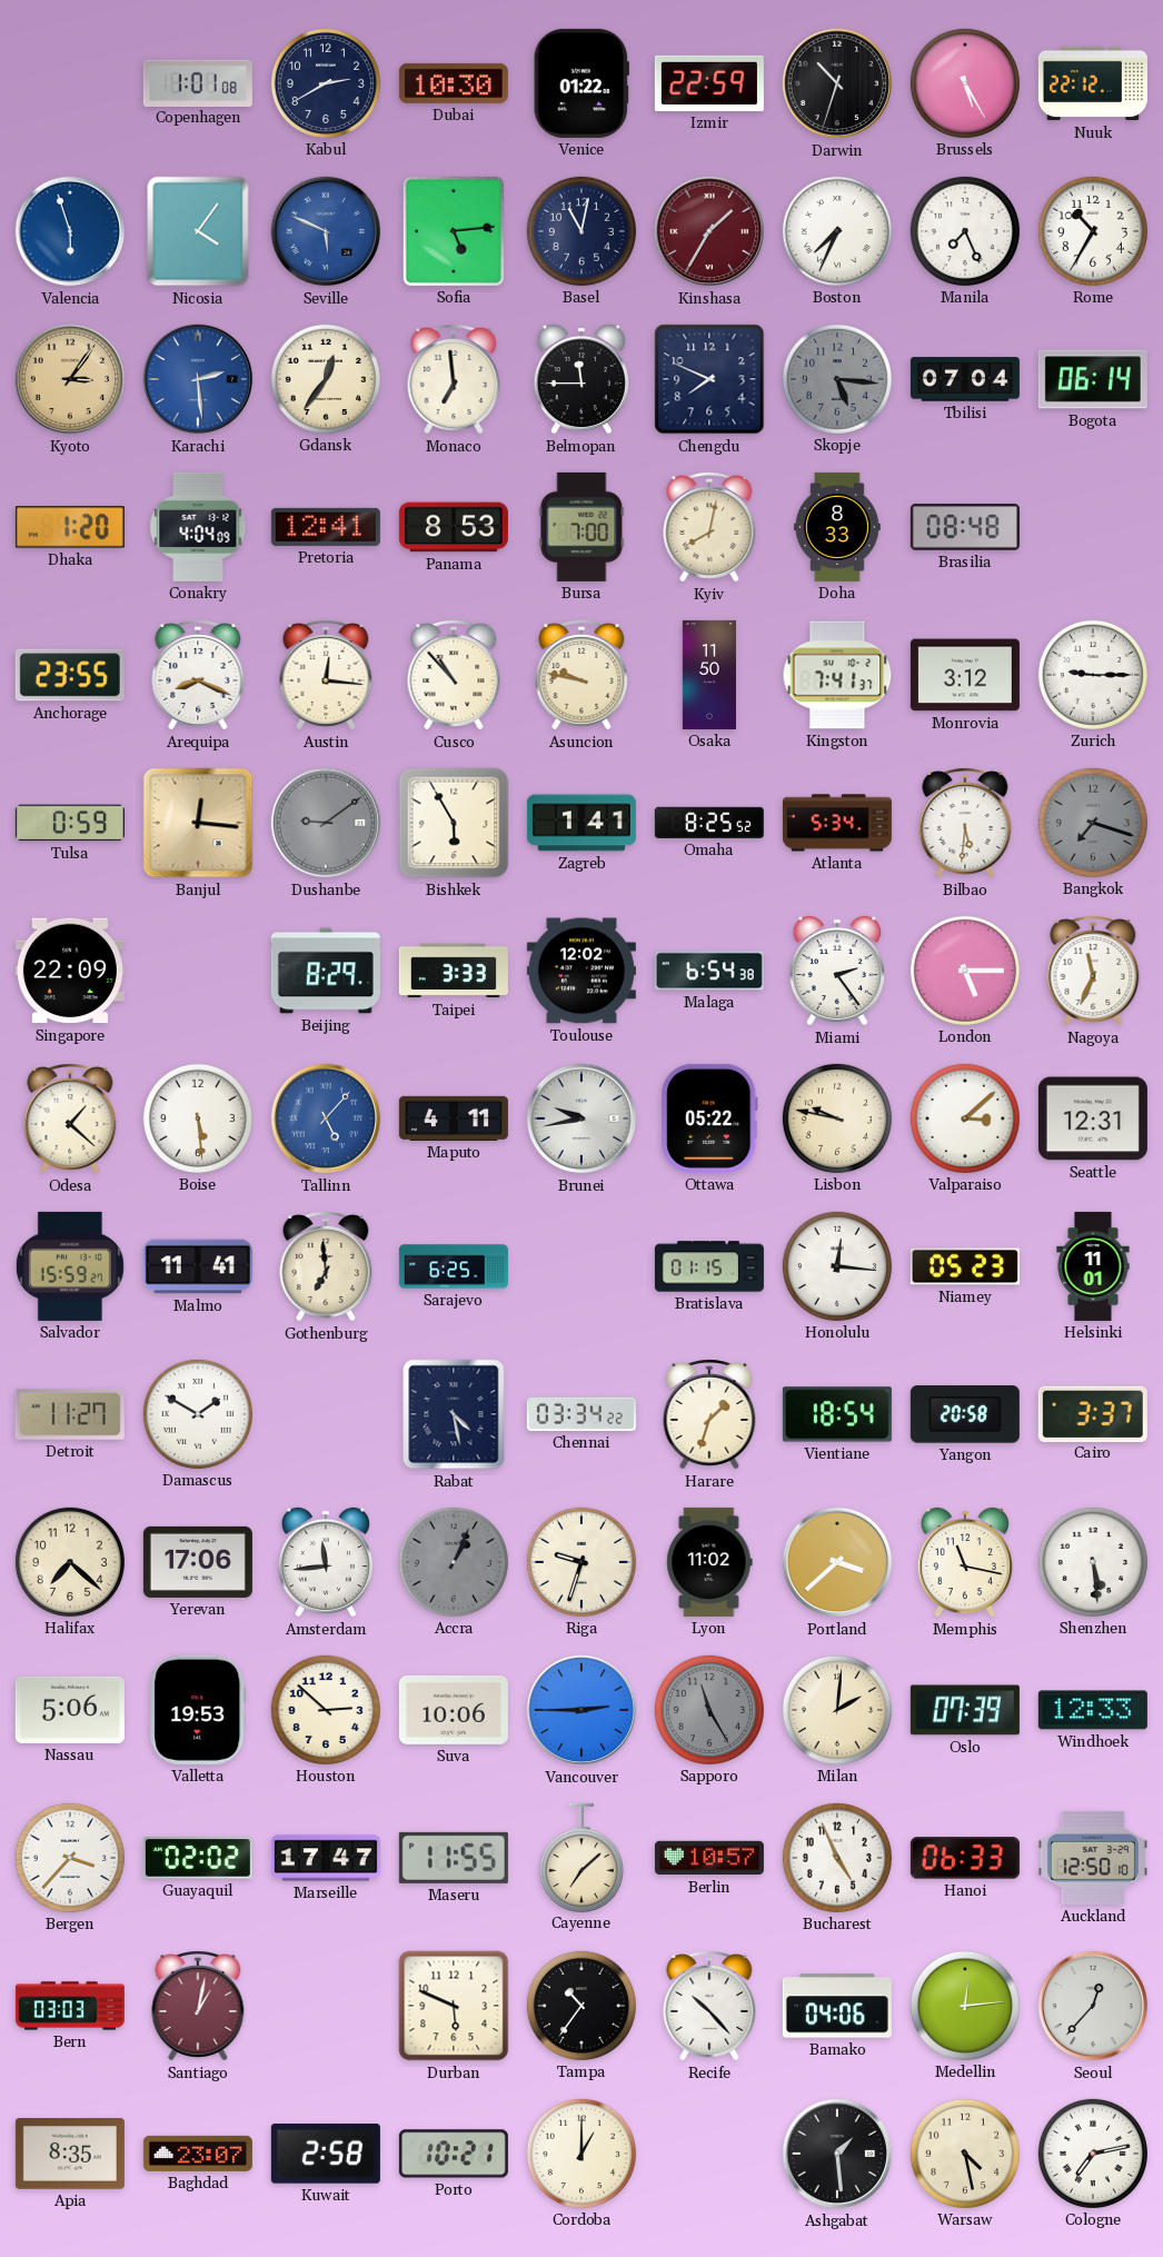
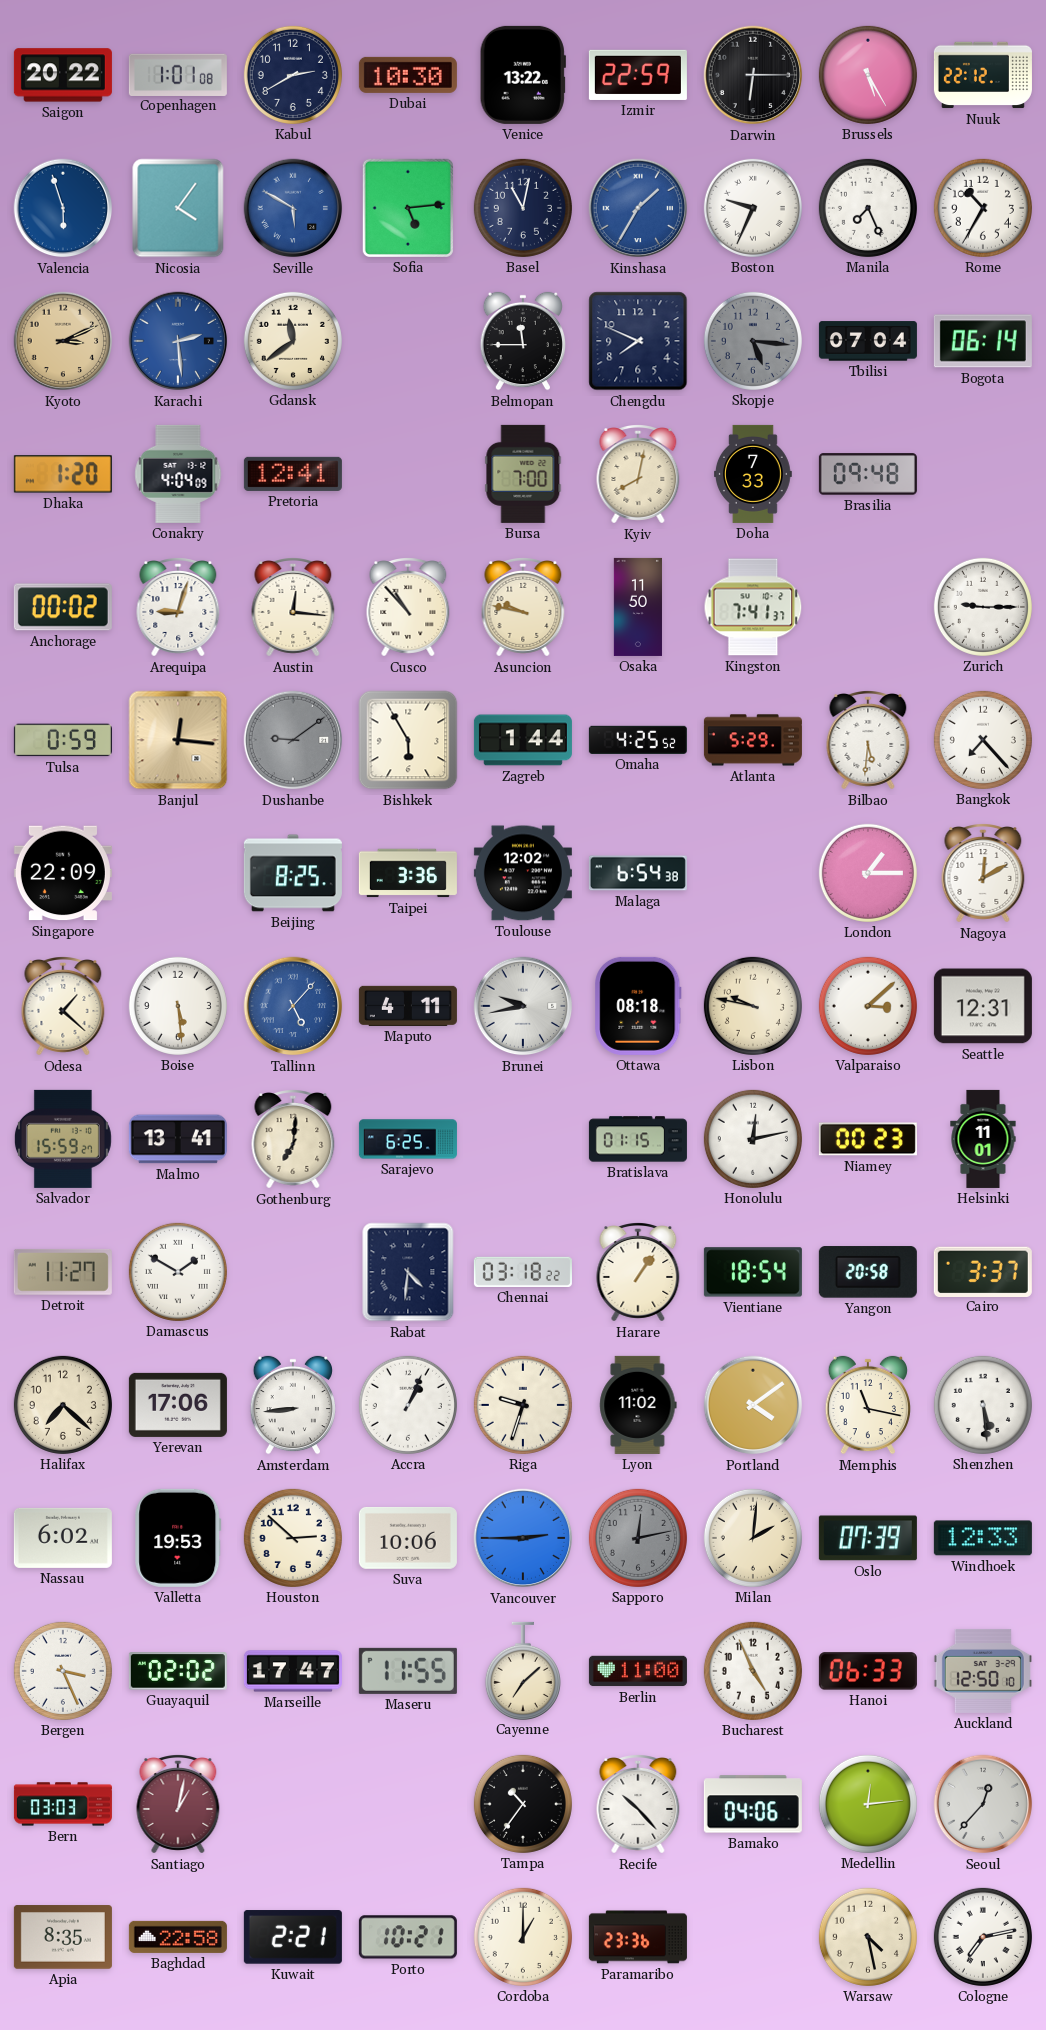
Saigon: none -> 20:22
Venice: 01:22 -> 13:22
Darwin: 10:33 -> 6:15
Seville: 5:49 -> 5:50
Kinshasa dial: burgundy -> blue
Boston: 7:34 -> 9:34
Kyoto: 3:06 -> 3:11
Gdansk: 12:36 -> 11:39
Monaco: 6:59 -> none
Panama: 8:53 -> none
Doha: 8:33 -> 7:33
Brasilia: 08:48 -> 09:48
Anchorage: 23:55 -> 00:02
Arequipa: 8:19 -> 9:03
Monrovia: 3:12 -> none
Zagreb: 1:41 -> 1:44
Omaha: 8:25 -> 4:25
Atlanta: 5:34 -> 5:29
Bangkok: 7:18 -> 7:23
Bangkok dial: grey -> white
Beijing: 8:29 -> 8:25
Taipei: 3:33 -> 3:36
Miami: 2:24 -> none
London: 5:15 -> 1:15
Nagoya: 11:34 -> 12:10
Ottawa: 05:22 -> 08:18
Malmo: 11:41 -> 13:41
Gothenburg: 6:59 -> 7:01
Honolulu: 12:16 -> 12:13
Niamey: 05:23 -> 00:23
Rabat: 4:28 -> 4:31
Chennai: 03:34 -> 03:18
Harare: 1:33 -> 1:06
Amsterdam: 11:44 -> 8:44
Accra dial: grey -> white
Portland: 3:38 -> 4:09
Nassau: 5:06 -> 6:02
Sapporo: 11:25 -> 12:13
Bergen: 3:37 -> 3:26
Berlin: 10:57 -> 11:00
Durban: 5:49 -> none
Baghdad: 23:07 -> 22:58
Kuwait: 2:58 -> 2:21
Paramaribo: none -> 23:36
Ashgabat: 1:29 -> none
